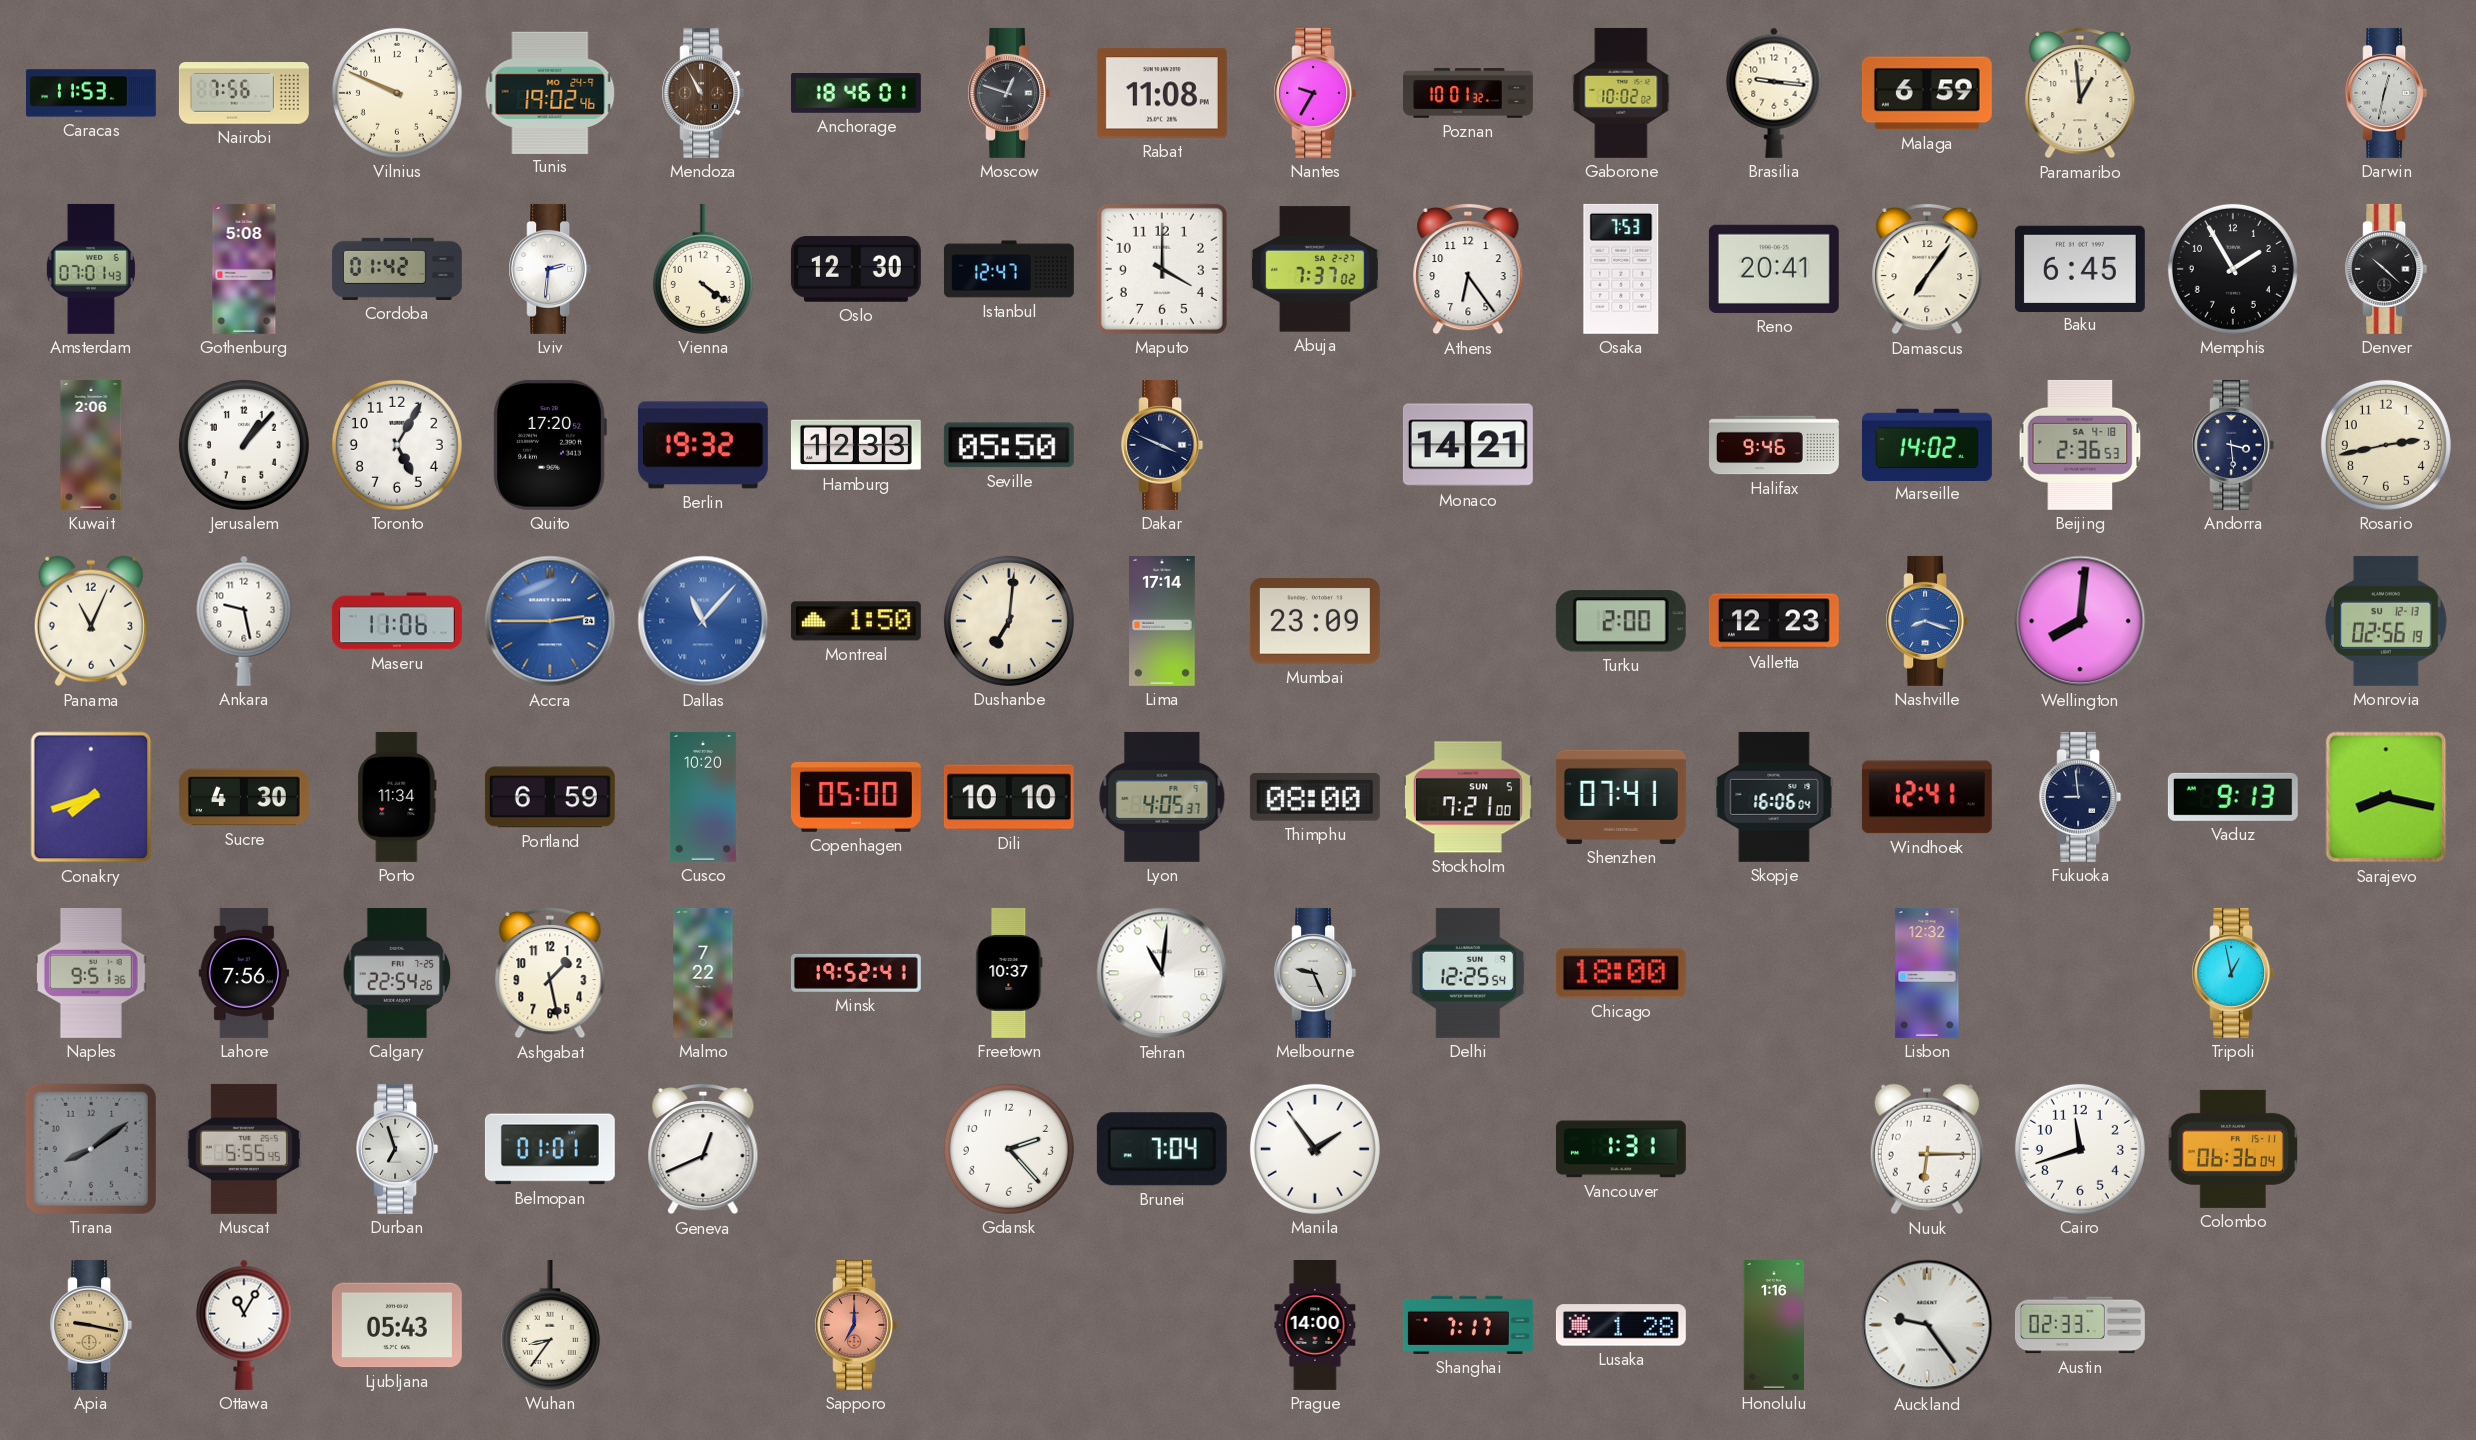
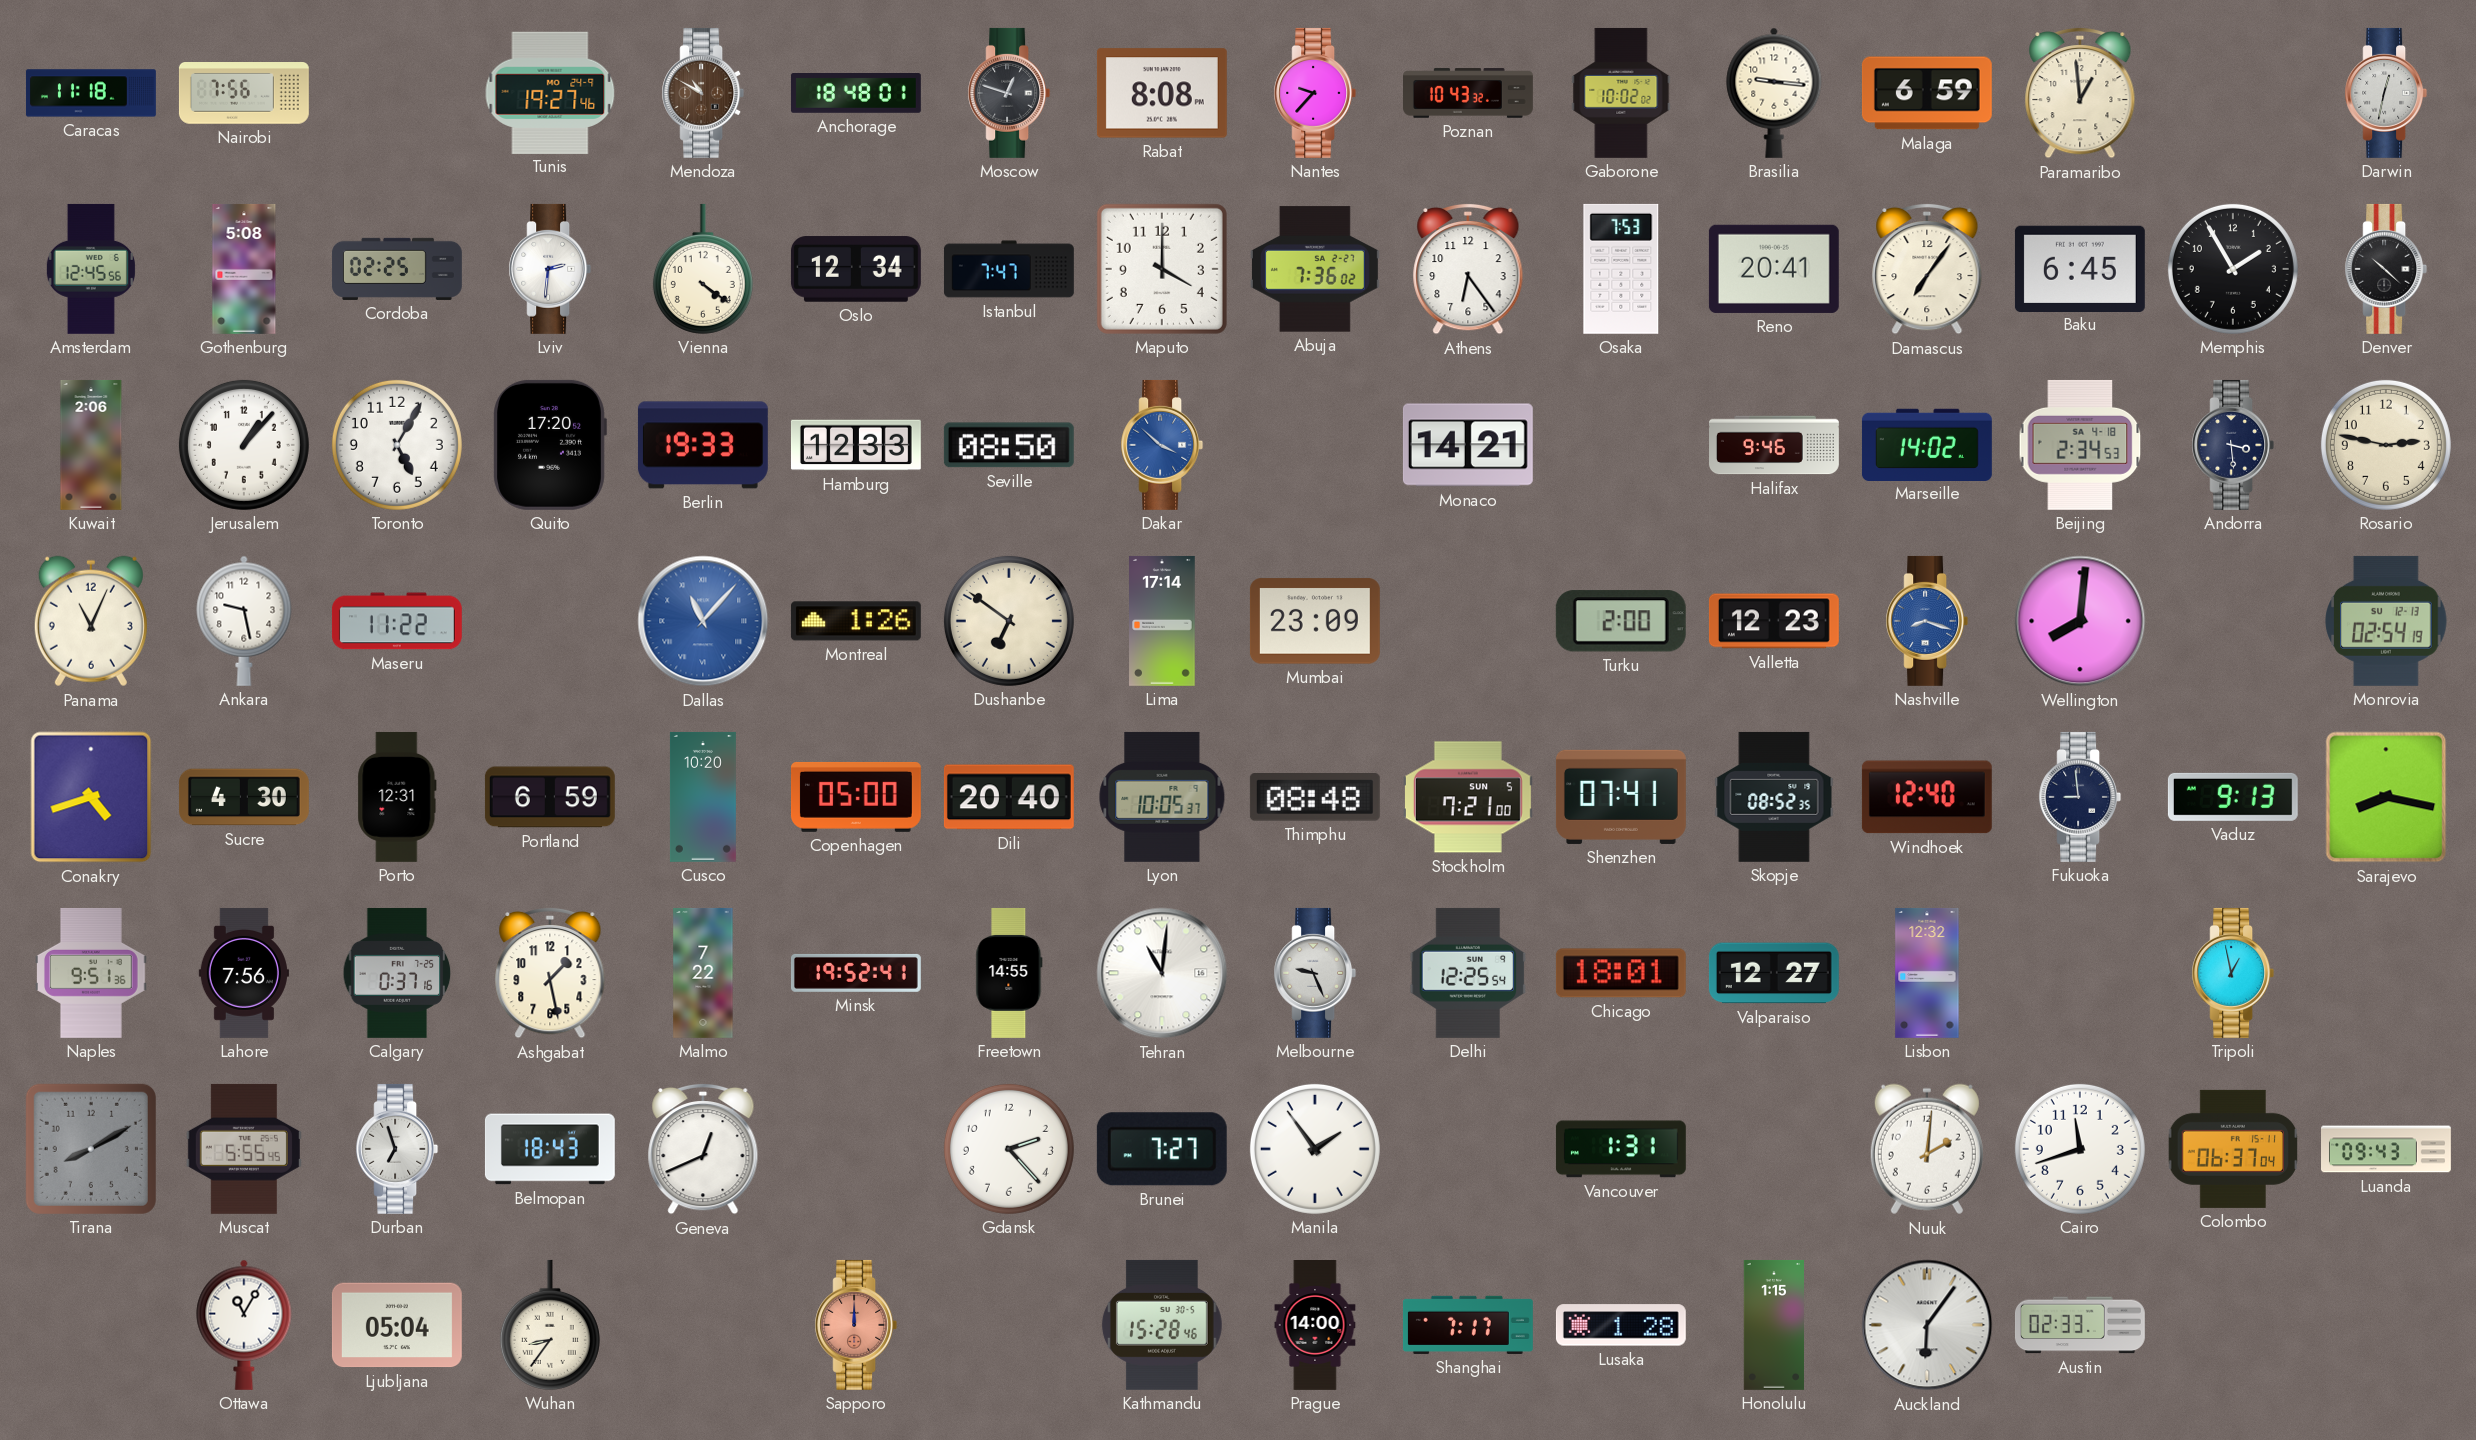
Caracas: 11:53 -> 11:18
Vilnius: 9:49 -> none
Tunis: 19:02 -> 19:27
Mendoza: 10:55 -> 10:50
Anchorage: 18:46 -> 18:48
Rabat: 11:08 -> 8:08
Nantes: 9:35 -> 9:37
Poznan: 10:01 -> 10:43
Amsterdam: 07:01 -> 12:45
Cordoba: 01:42 -> 02:25
Oslo: 12:30 -> 12:34
Istanbul: 12:47 -> 7:47
Abuja: 7:37 -> 7:36
Berlin: 19:32 -> 19:33
Seville: 05:50 -> 08:50
Dakar: 3:49 -> 3:52
Dakar dial: navy -> blue
Beijing: 2:36 -> 2:34
Rosario: 2:43 -> 2:47
Maseru: 11:06 -> 11:22
Accra: 2:45 -> none
Montreal: 1:50 -> 1:26
Dushanbe: 7:01 -> 6:51
Monrovia: 02:56 -> 02:54
Conakry: 7:42 -> 4:42
Porto: 11:34 -> 12:31
Dili: 10:10 -> 20:40
Lyon: 4:05 -> 10:05
Thimphu: 08:00 -> 08:48
Skopje: 16:06 -> 08:52
Windhoek: 12:41 -> 12:40
Calgary: 22:54 -> 0:37
Freetown: 10:37 -> 14:55
Chicago: 18:00 -> 18:01
Valparaiso: none -> 12:27
Tirana: 8:09 -> 8:10
Belmopan: 01:01 -> 18:43
Brunei: 7:04 -> 7:27
Nuuk: 6:15 -> 2:01
Colombo: 06:36 -> 06:37
Luanda: none -> 09:43
Apia: 9:17 -> none
Ljubljana: 05:43 -> 05:04
Sapporo: 7:00 -> 12:00
Kathmandu: none -> 15:28
Honolulu: 1:16 -> 1:15
Auckland: 9:24 -> 6:06
